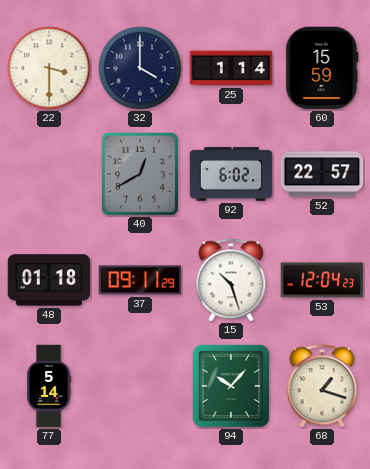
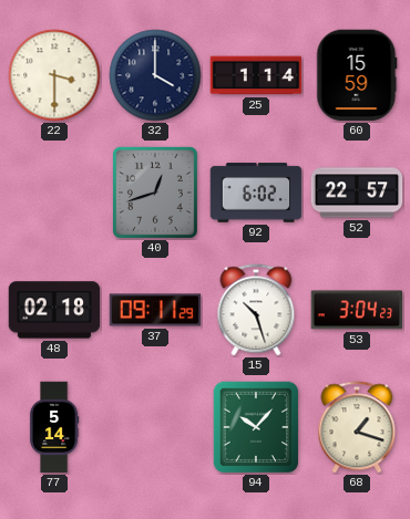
40: 12:40 -> 12:42
48: 01:18 -> 02:18
53: 12:04 -> 3:04
